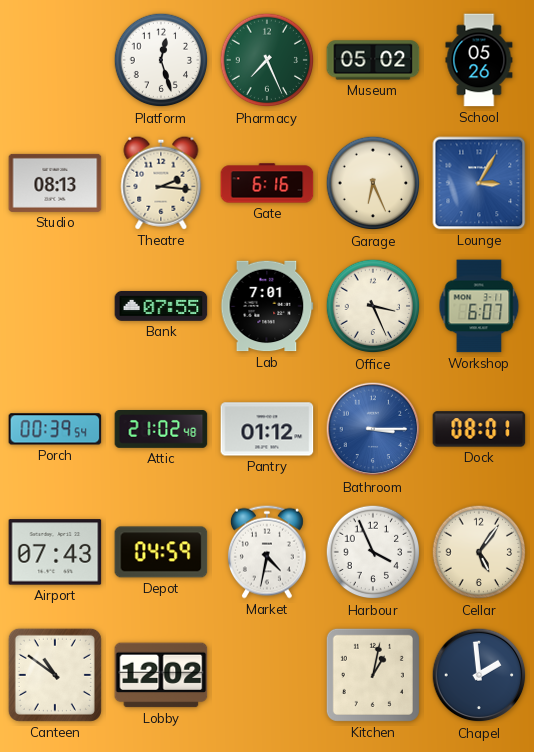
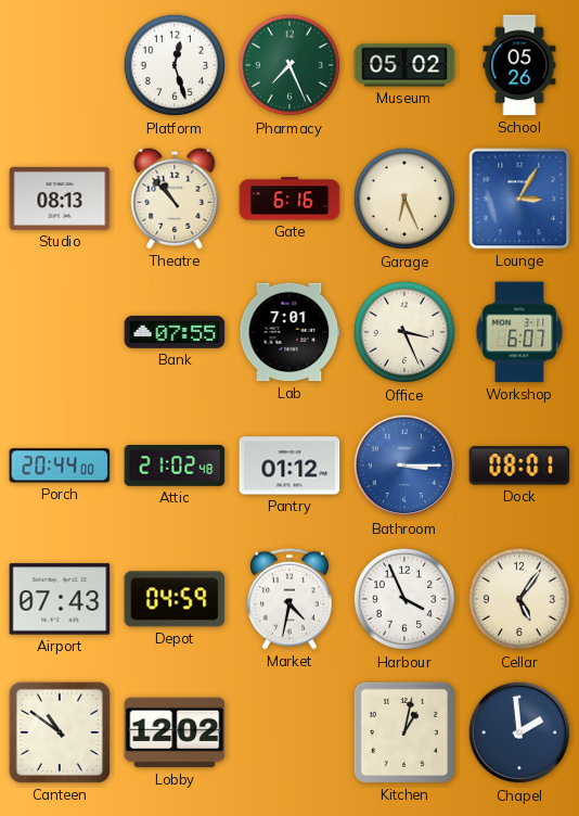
Theatre: 2:16 -> 10:53
Porch: 00:39 -> 20:44
